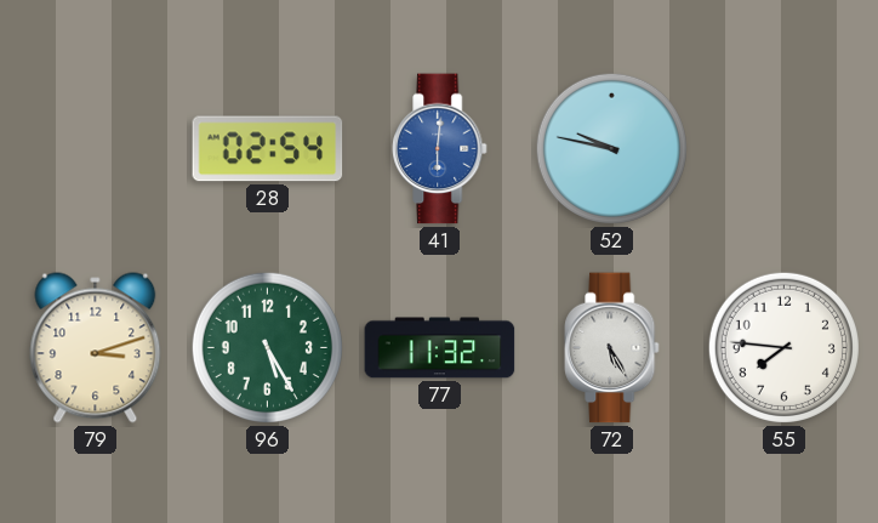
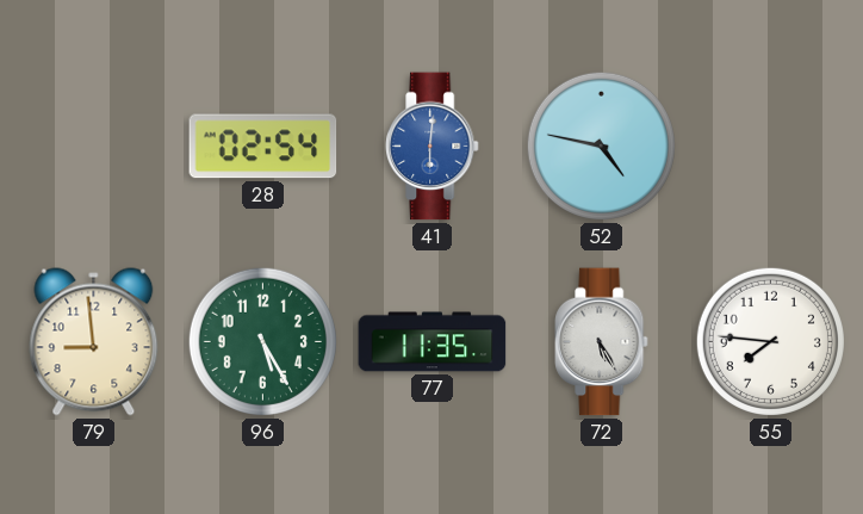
52: 9:47 -> 4:47
79: 3:12 -> 8:59
77: 11:32 -> 11:35
